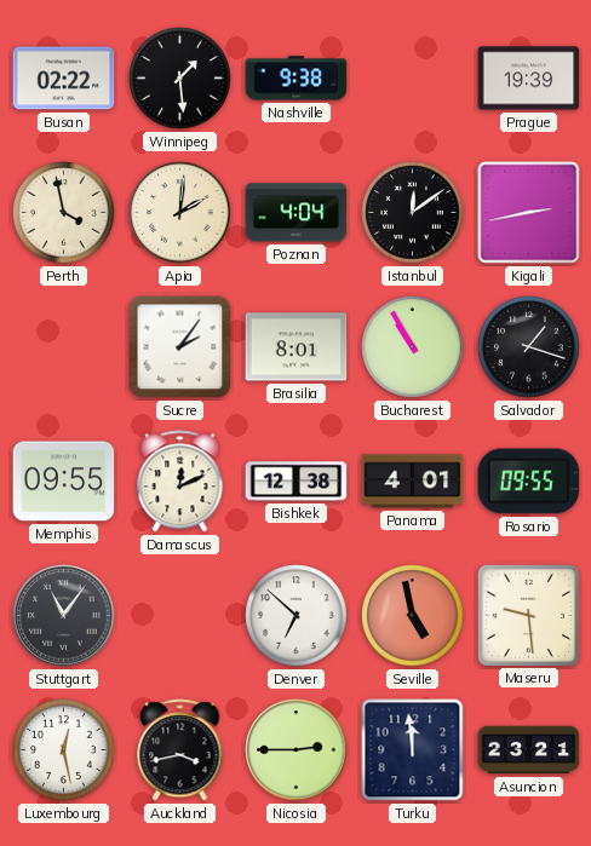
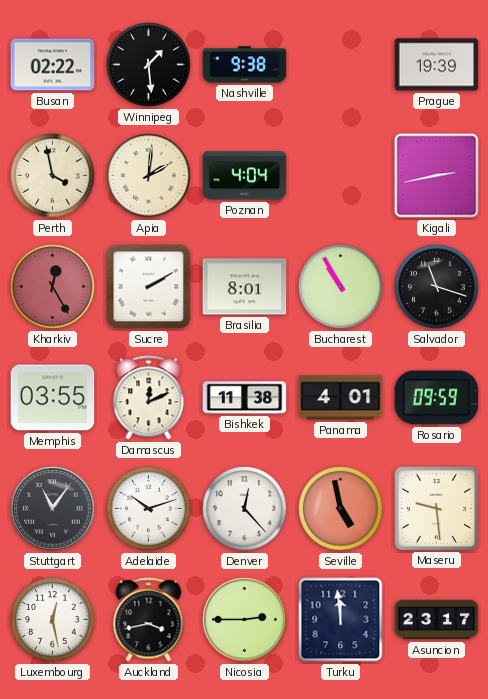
Istanbul: 12:09 -> none
Kharkiv: none -> 12:25
Sucre: 2:06 -> 2:10
Salvador: 1:18 -> 11:18
Memphis: 09:55 -> 03:55
Bishkek: 12:38 -> 11:38
Rosario: 09:55 -> 09:59
Adelaide: none -> 10:12
Denver: 6:52 -> 12:23
Asuncion: 23:21 -> 23:17
